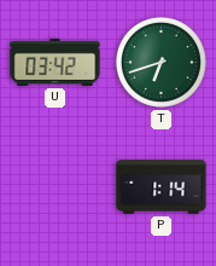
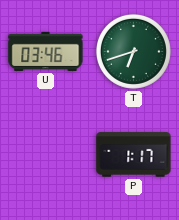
U: 03:42 -> 03:46
P: 1:14 -> 1:17
